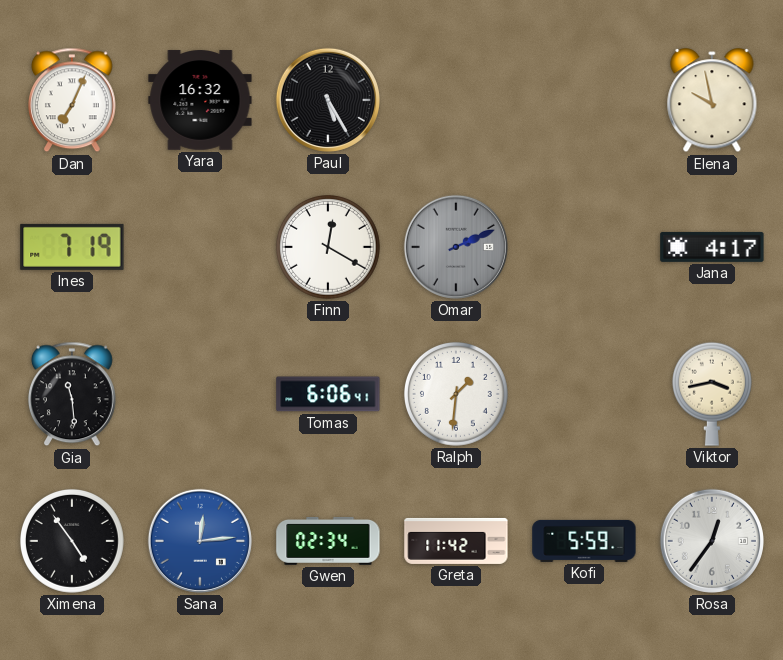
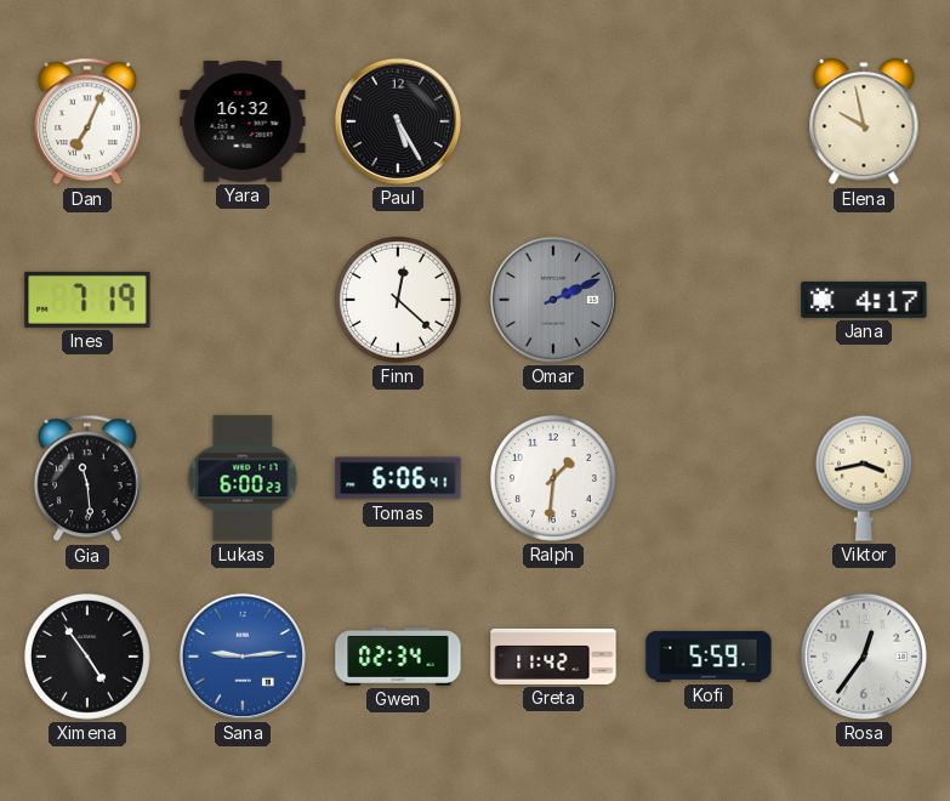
Finn: 12:20 -> 12:22
Lukas: none -> 6:00
Sana: 12:14 -> 9:14
